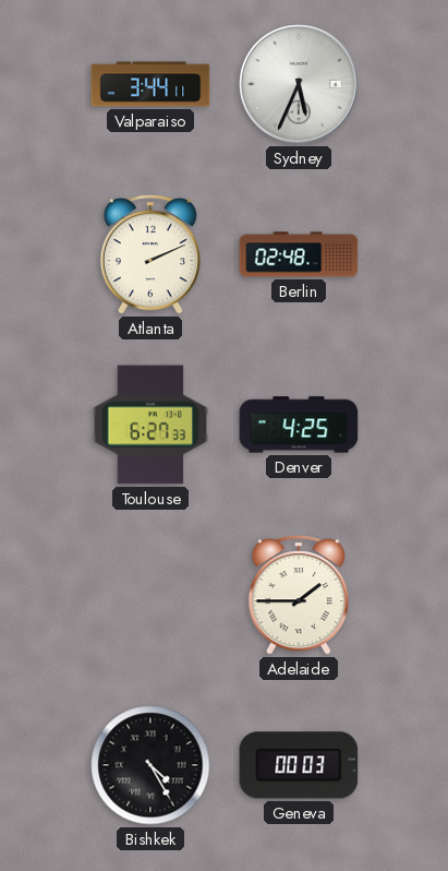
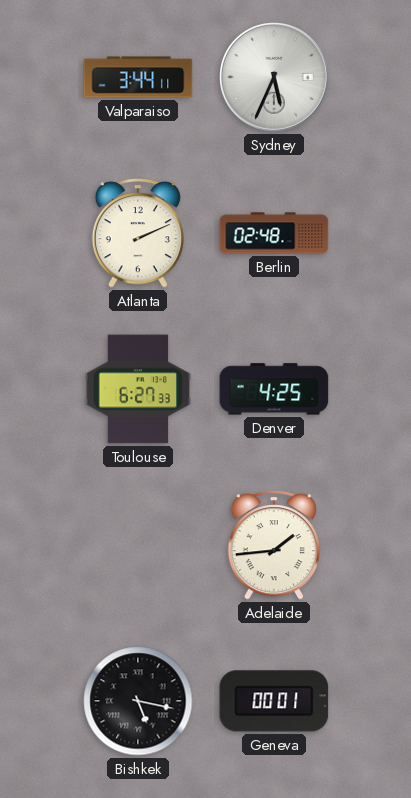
Adelaide: 1:45 -> 1:44
Bishkek: 4:25 -> 5:17
Geneva: 00:03 -> 00:01
